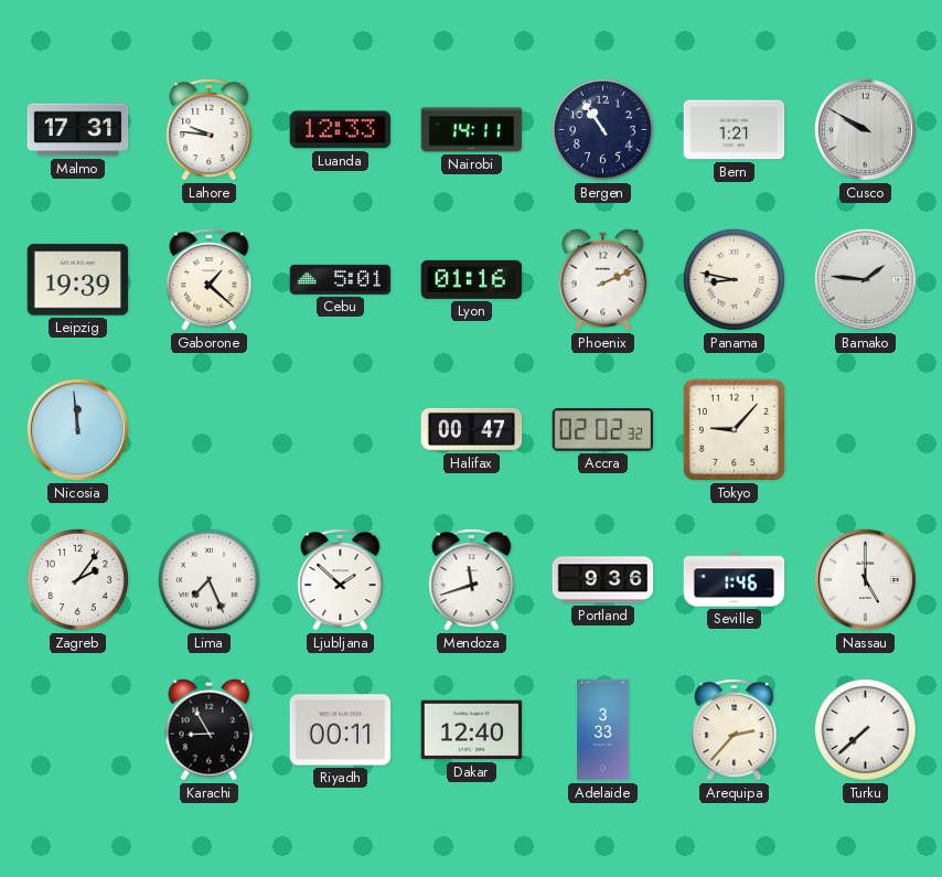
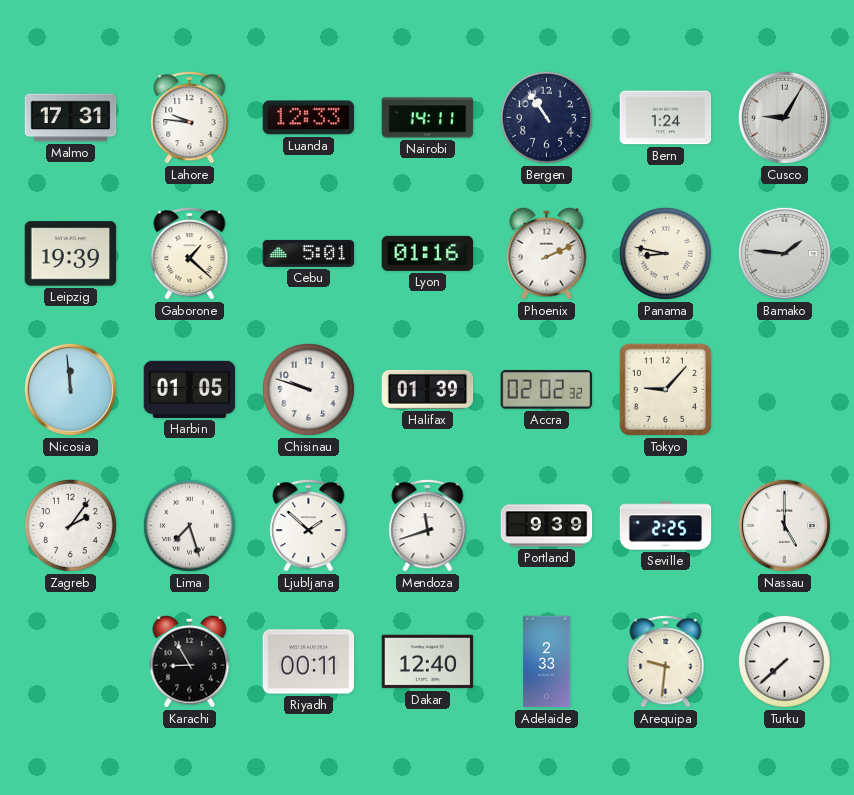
Bern: 1:21 -> 1:24
Cusco: 9:50 -> 9:05
Harbin: none -> 01:05
Chisinau: none -> 9:48
Halifax: 00:47 -> 01:39
Lima: 7:26 -> 7:27
Portland: 9:36 -> 9:39
Seville: 1:46 -> 2:25
Adelaide: 3:33 -> 2:33
Arequipa: 2:37 -> 9:31
